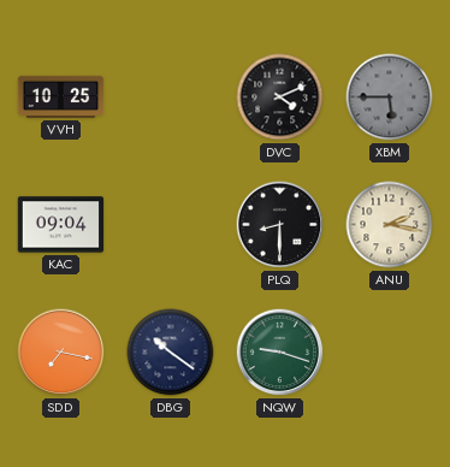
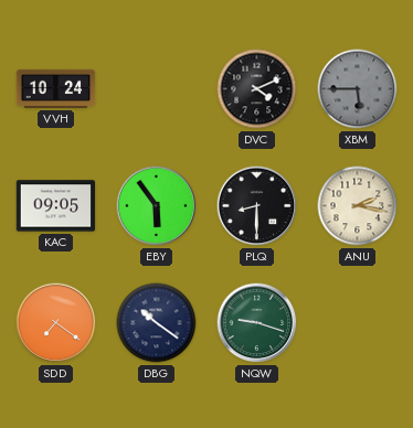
VVH: 10:25 -> 10:24
KAC: 09:04 -> 09:05
EBY: none -> 5:54
SDD: 7:17 -> 7:21
